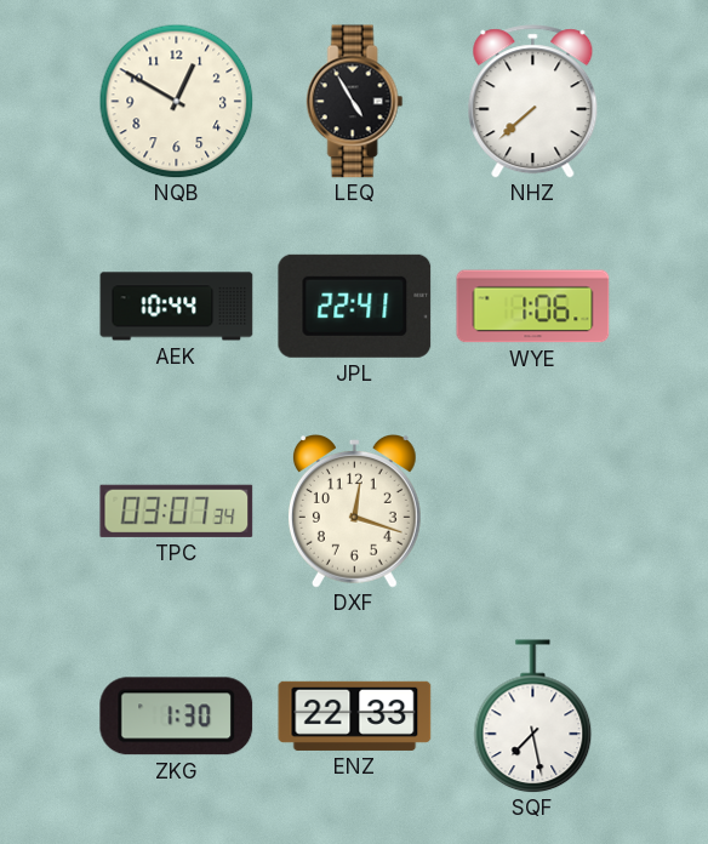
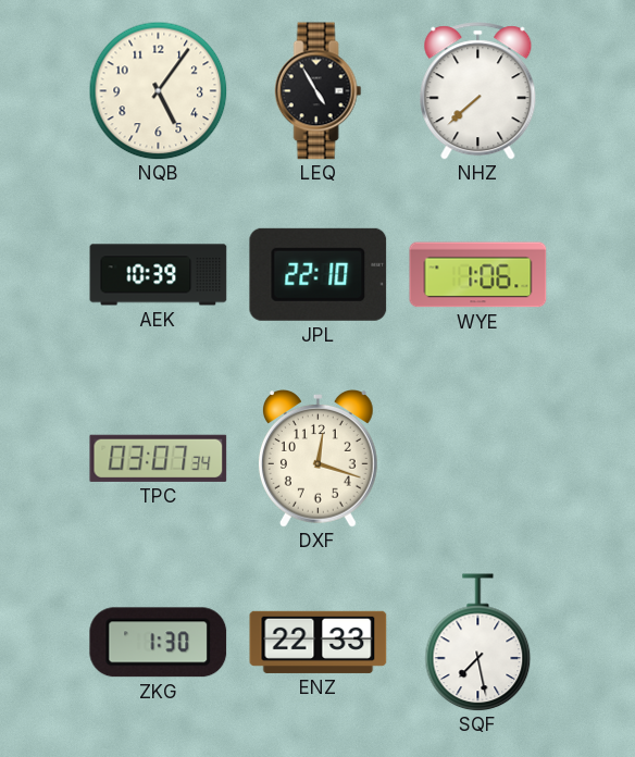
NQB: 12:50 -> 5:06
AEK: 10:44 -> 10:39
JPL: 22:41 -> 22:10
